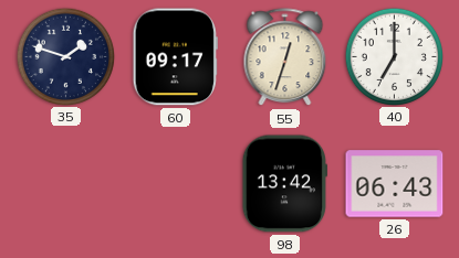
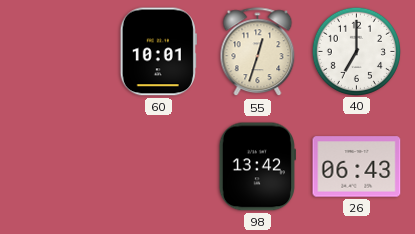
35: 1:48 -> none
60: 09:17 -> 10:01
